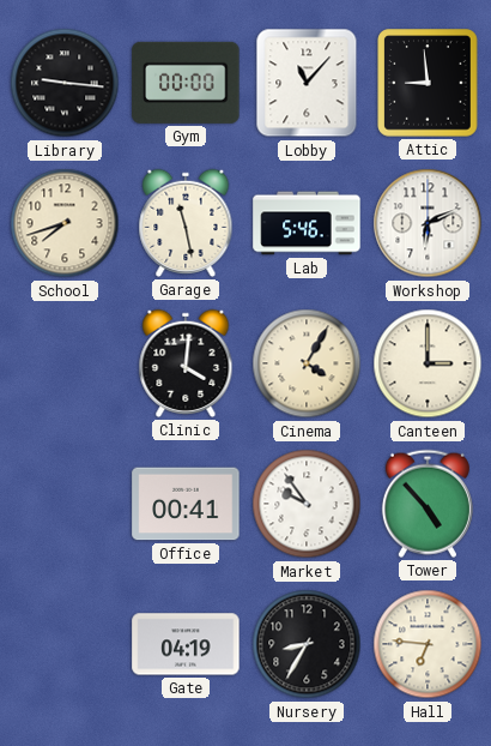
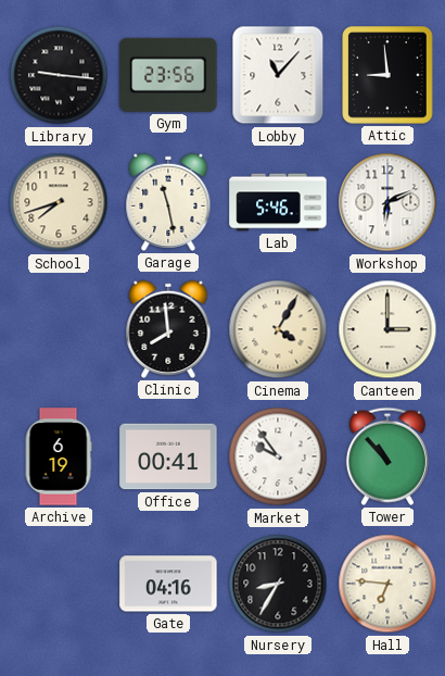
Gym: 00:00 -> 23:56
Clinic: 4:01 -> 7:59
Archive: none -> 6:19
Tower: 4:53 -> 10:53
Gate: 04:19 -> 04:16
